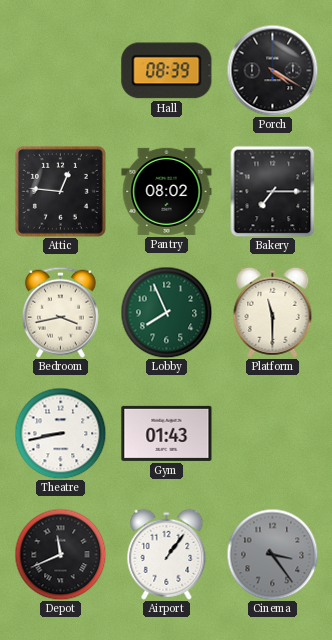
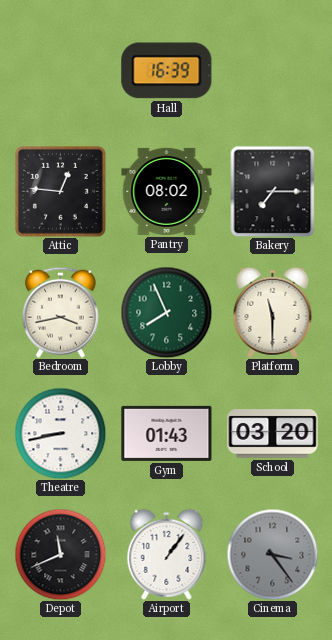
Hall: 08:39 -> 16:39
Porch: 4:20 -> none
School: none -> 03:20
